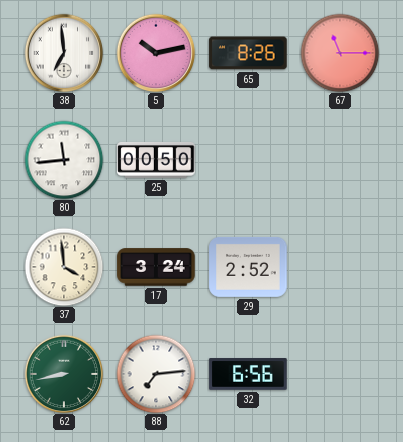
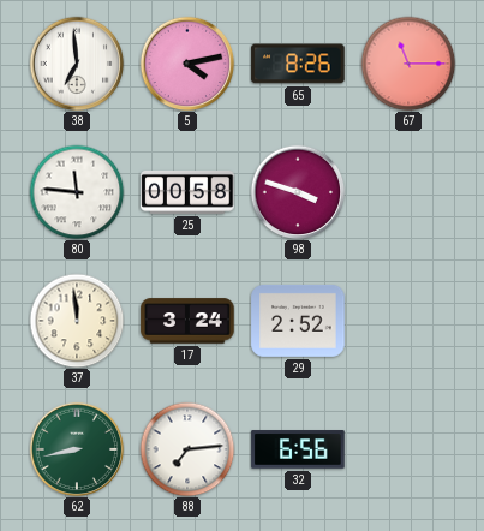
5: 10:13 -> 4:13
80: 11:44 -> 11:46
25: 00:50 -> 00:58
98: none -> 3:48
37: 3:59 -> 11:59
